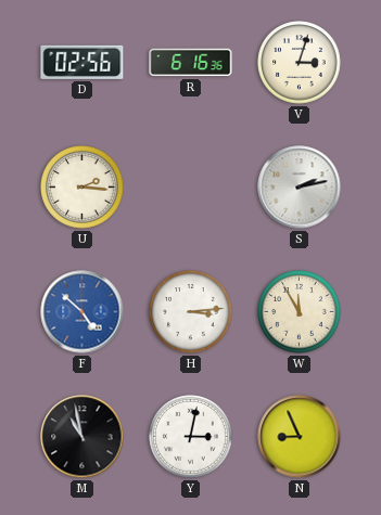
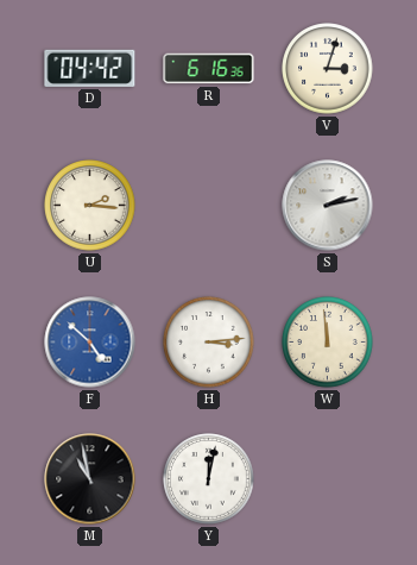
D: 02:56 -> 04:42
W: 11:55 -> 11:59
Y: 3:02 -> 12:02
N: 8:56 -> none
